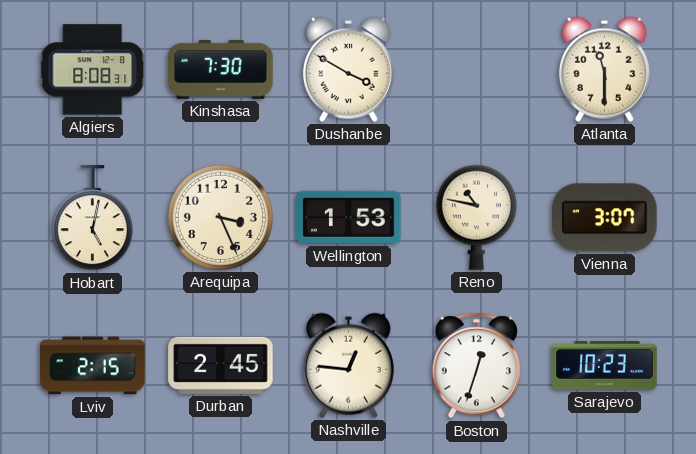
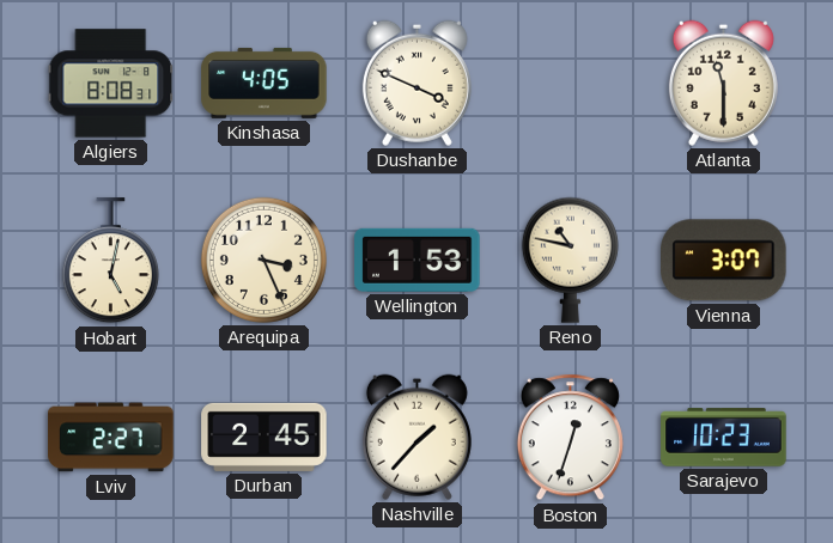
Kinshasa: 7:30 -> 4:05
Dushanbe: 3:50 -> 3:49
Lviv: 2:15 -> 2:27
Nashville: 12:46 -> 1:37
